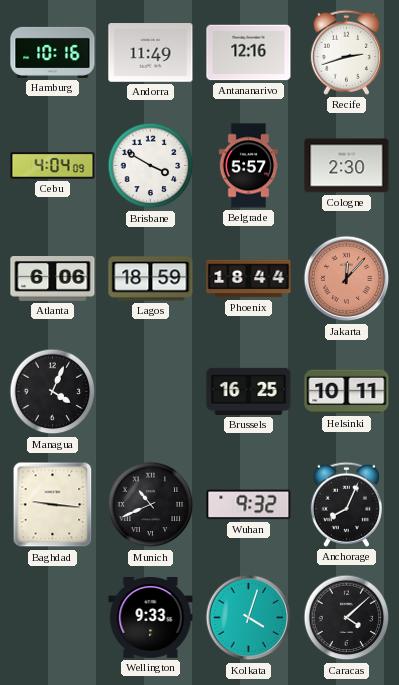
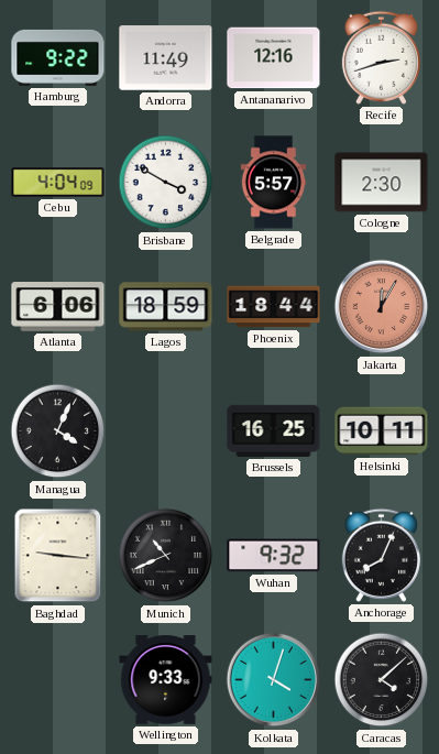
Hamburg: 10:16 -> 9:22
Jakarta: 12:07 -> 12:05
